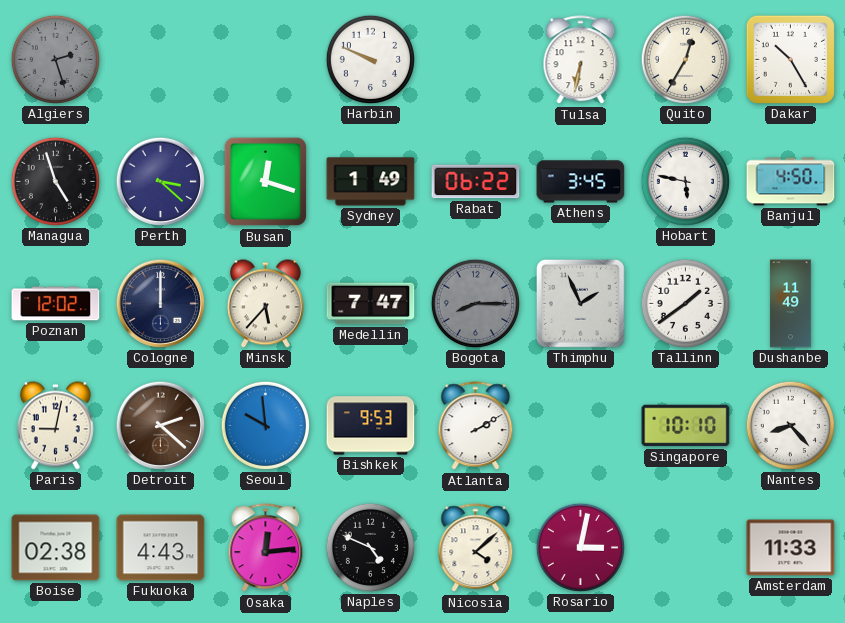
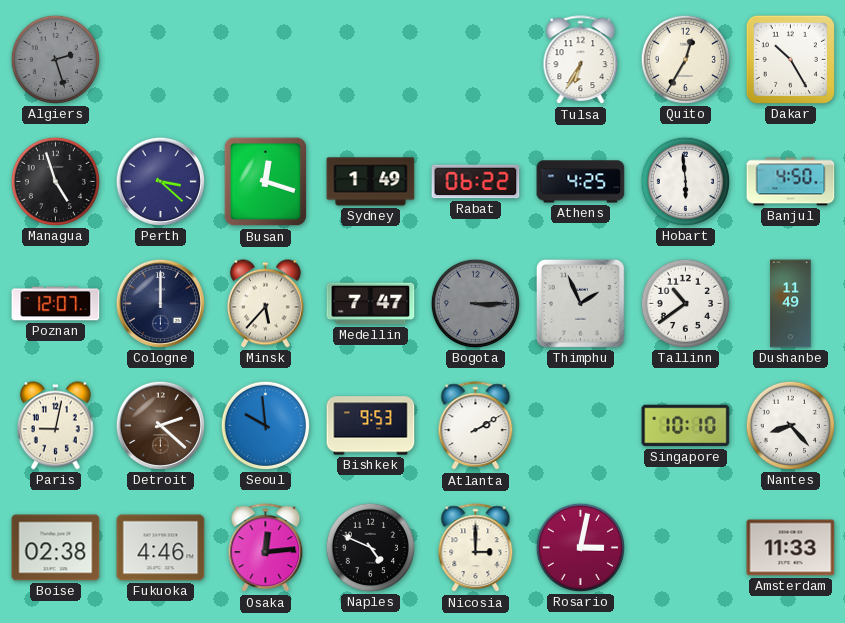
Harbin: 9:49 -> none
Tulsa: 6:32 -> 6:35
Athens: 3:45 -> 4:25
Hobart: 5:47 -> 5:59
Poznan: 12:02 -> 12:07
Bogota: 8:15 -> 3:15
Tallinn: 1:39 -> 10:39
Fukuoka: 4:43 -> 4:46
Nicosia: 4:08 -> 3:00
